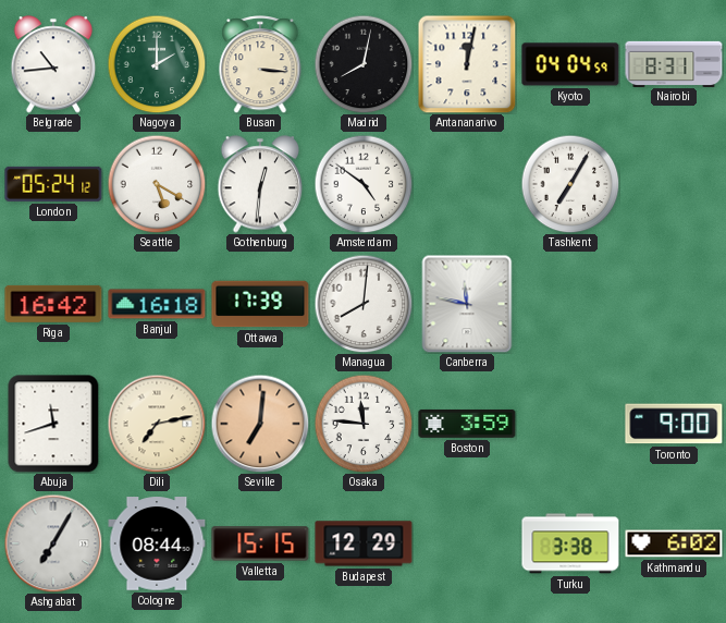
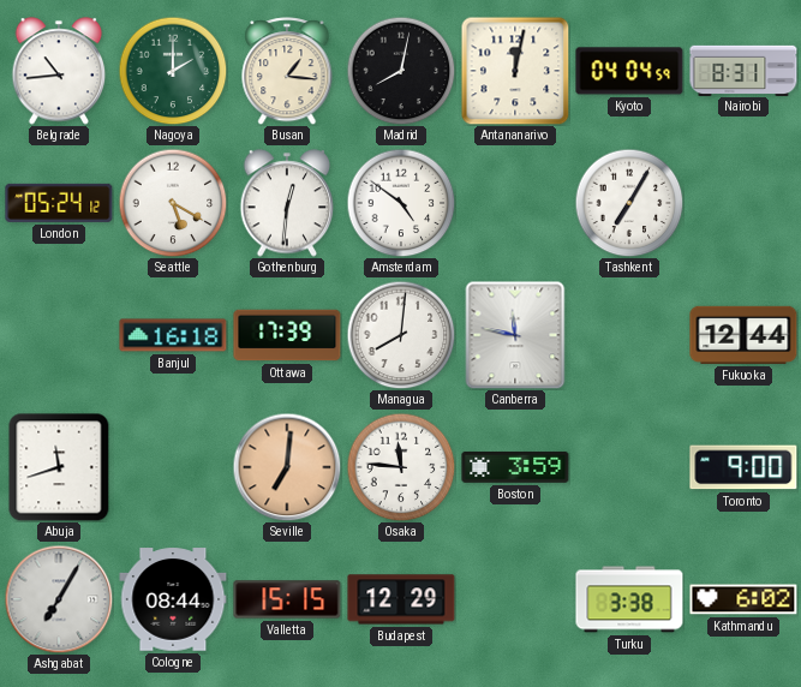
Busan: 3:16 -> 1:16
Riga: 16:42 -> none
Fukuoka: none -> 12:44
Dili: 7:13 -> none
